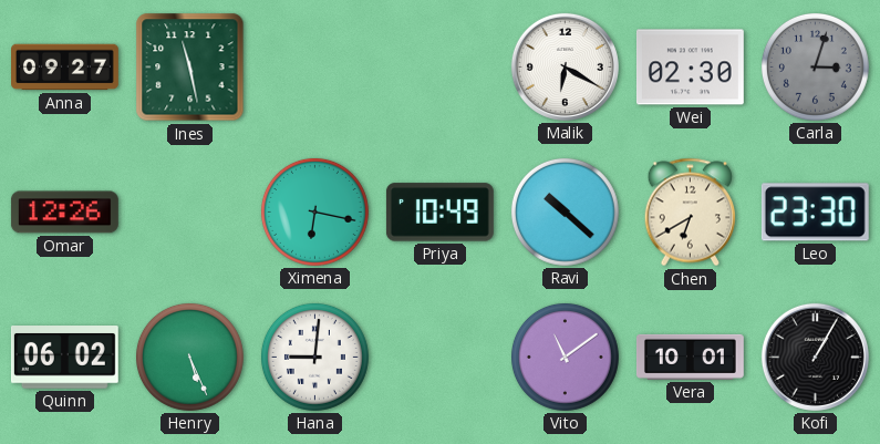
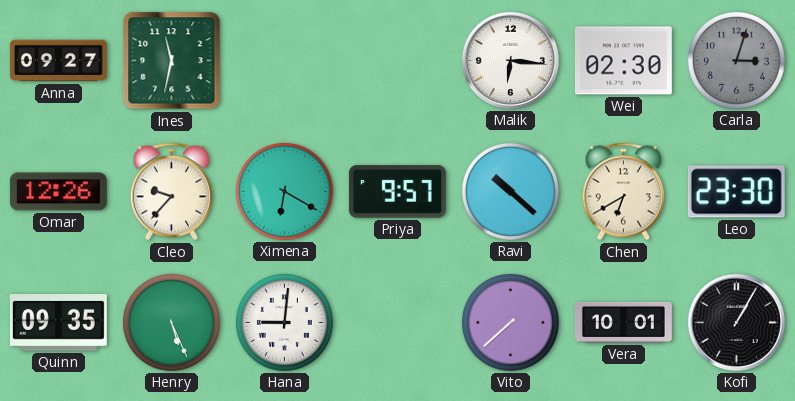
Ines: 11:28 -> 11:32
Malik: 6:20 -> 6:16
Cleo: none -> 9:37
Ximena: 6:17 -> 6:20
Priya: 10:49 -> 9:57
Quinn: 06:02 -> 09:35
Vito: 11:09 -> 7:38
